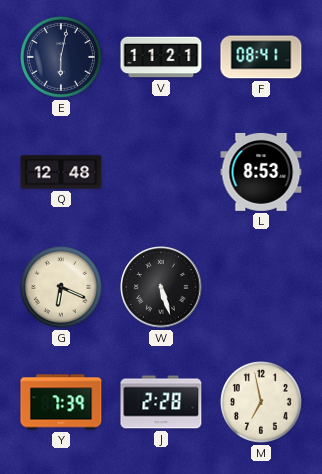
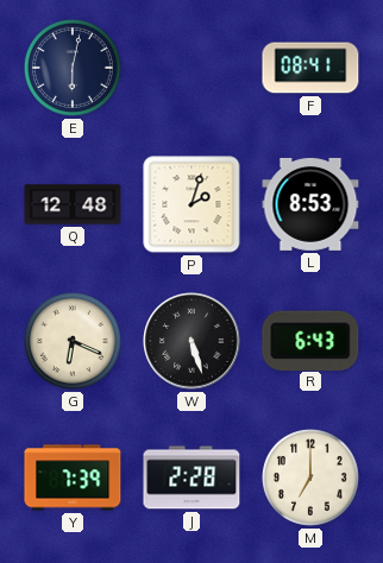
V: 11:21 -> none
P: none -> 2:03
R: none -> 6:43
M: 6:58 -> 7:00
